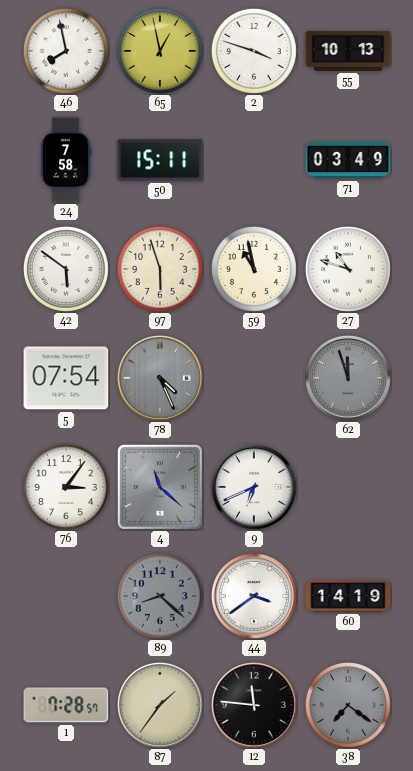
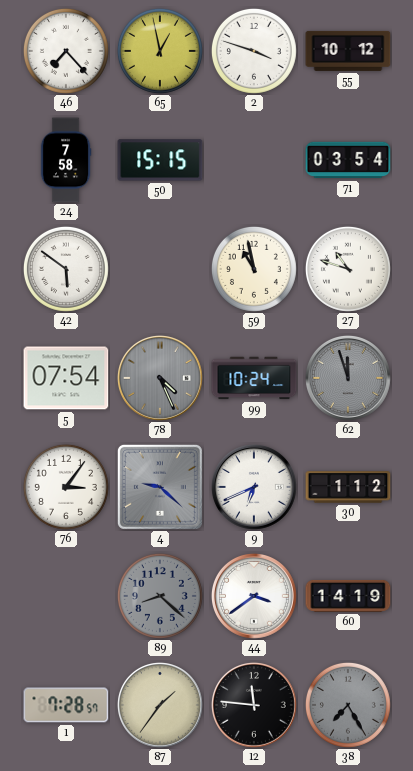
46: 7:58 -> 7:23
55: 10:13 -> 10:12
50: 15:11 -> 15:15
71: 03:49 -> 03:54
97: 5:57 -> none
99: none -> 10:24
4: 11:22 -> 9:22
30: none -> 1:12
38: 7:21 -> 7:25
